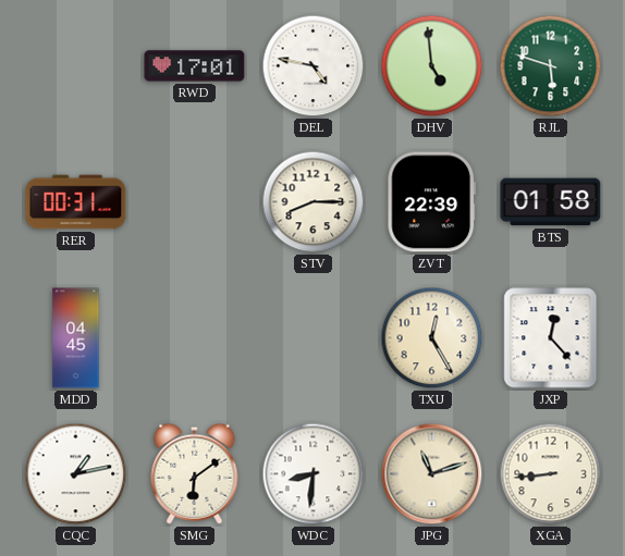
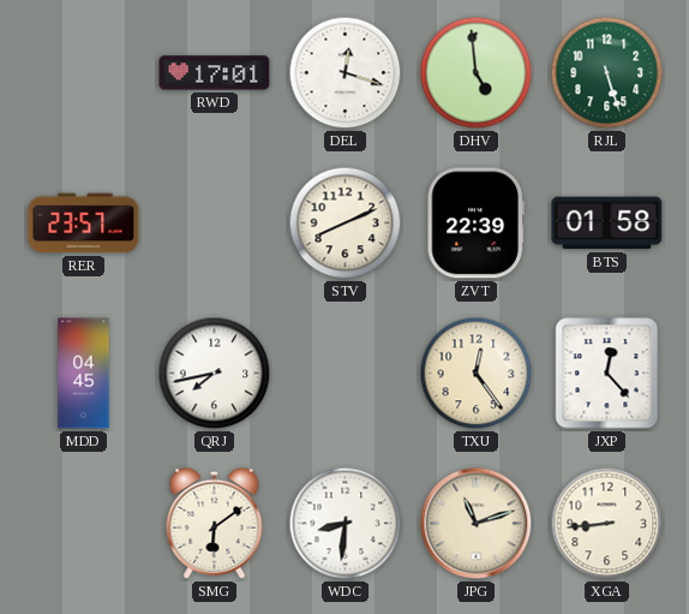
DEL: 4:47 -> 12:18
RJL: 5:48 -> 5:27
RER: 00:31 -> 23:57
STV: 8:15 -> 8:11
QRJ: none -> 7:43
TXU: 12:25 -> 12:24
CQC: 1:13 -> none
